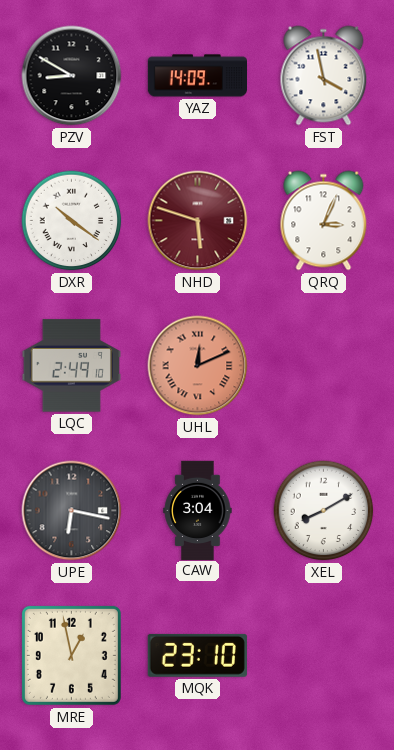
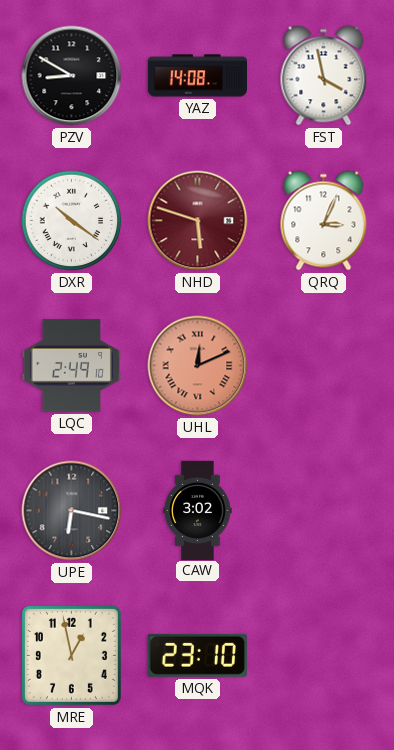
YAZ: 14:09 -> 14:08
CAW: 3:04 -> 3:02
XEL: 8:10 -> none
